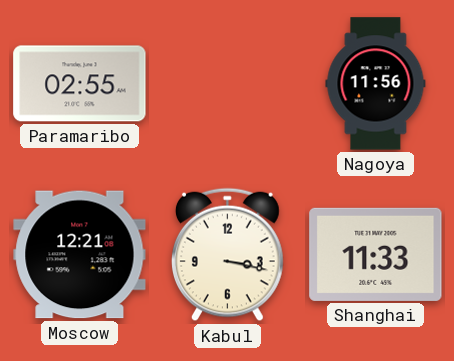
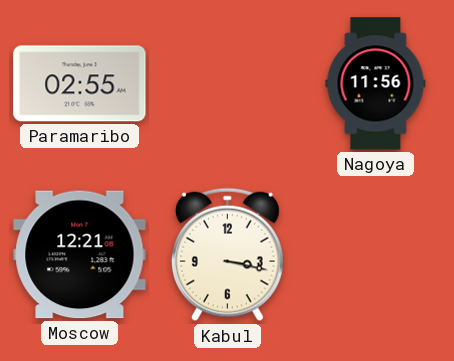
Shanghai: 11:33 -> none
